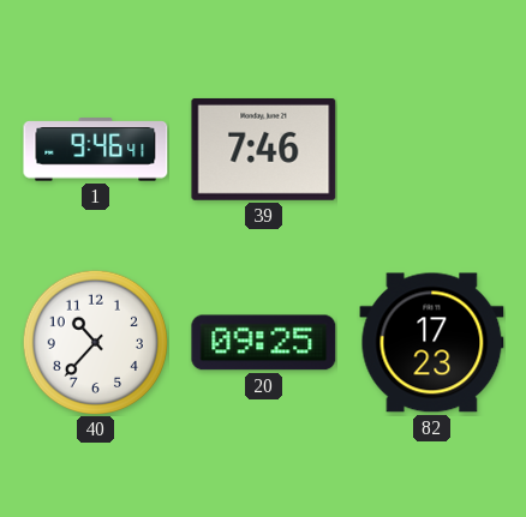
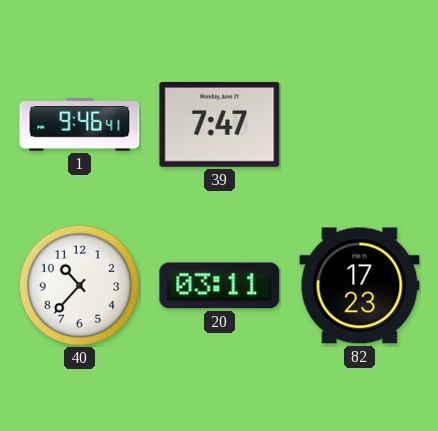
39: 7:46 -> 7:47
20: 09:25 -> 03:11
